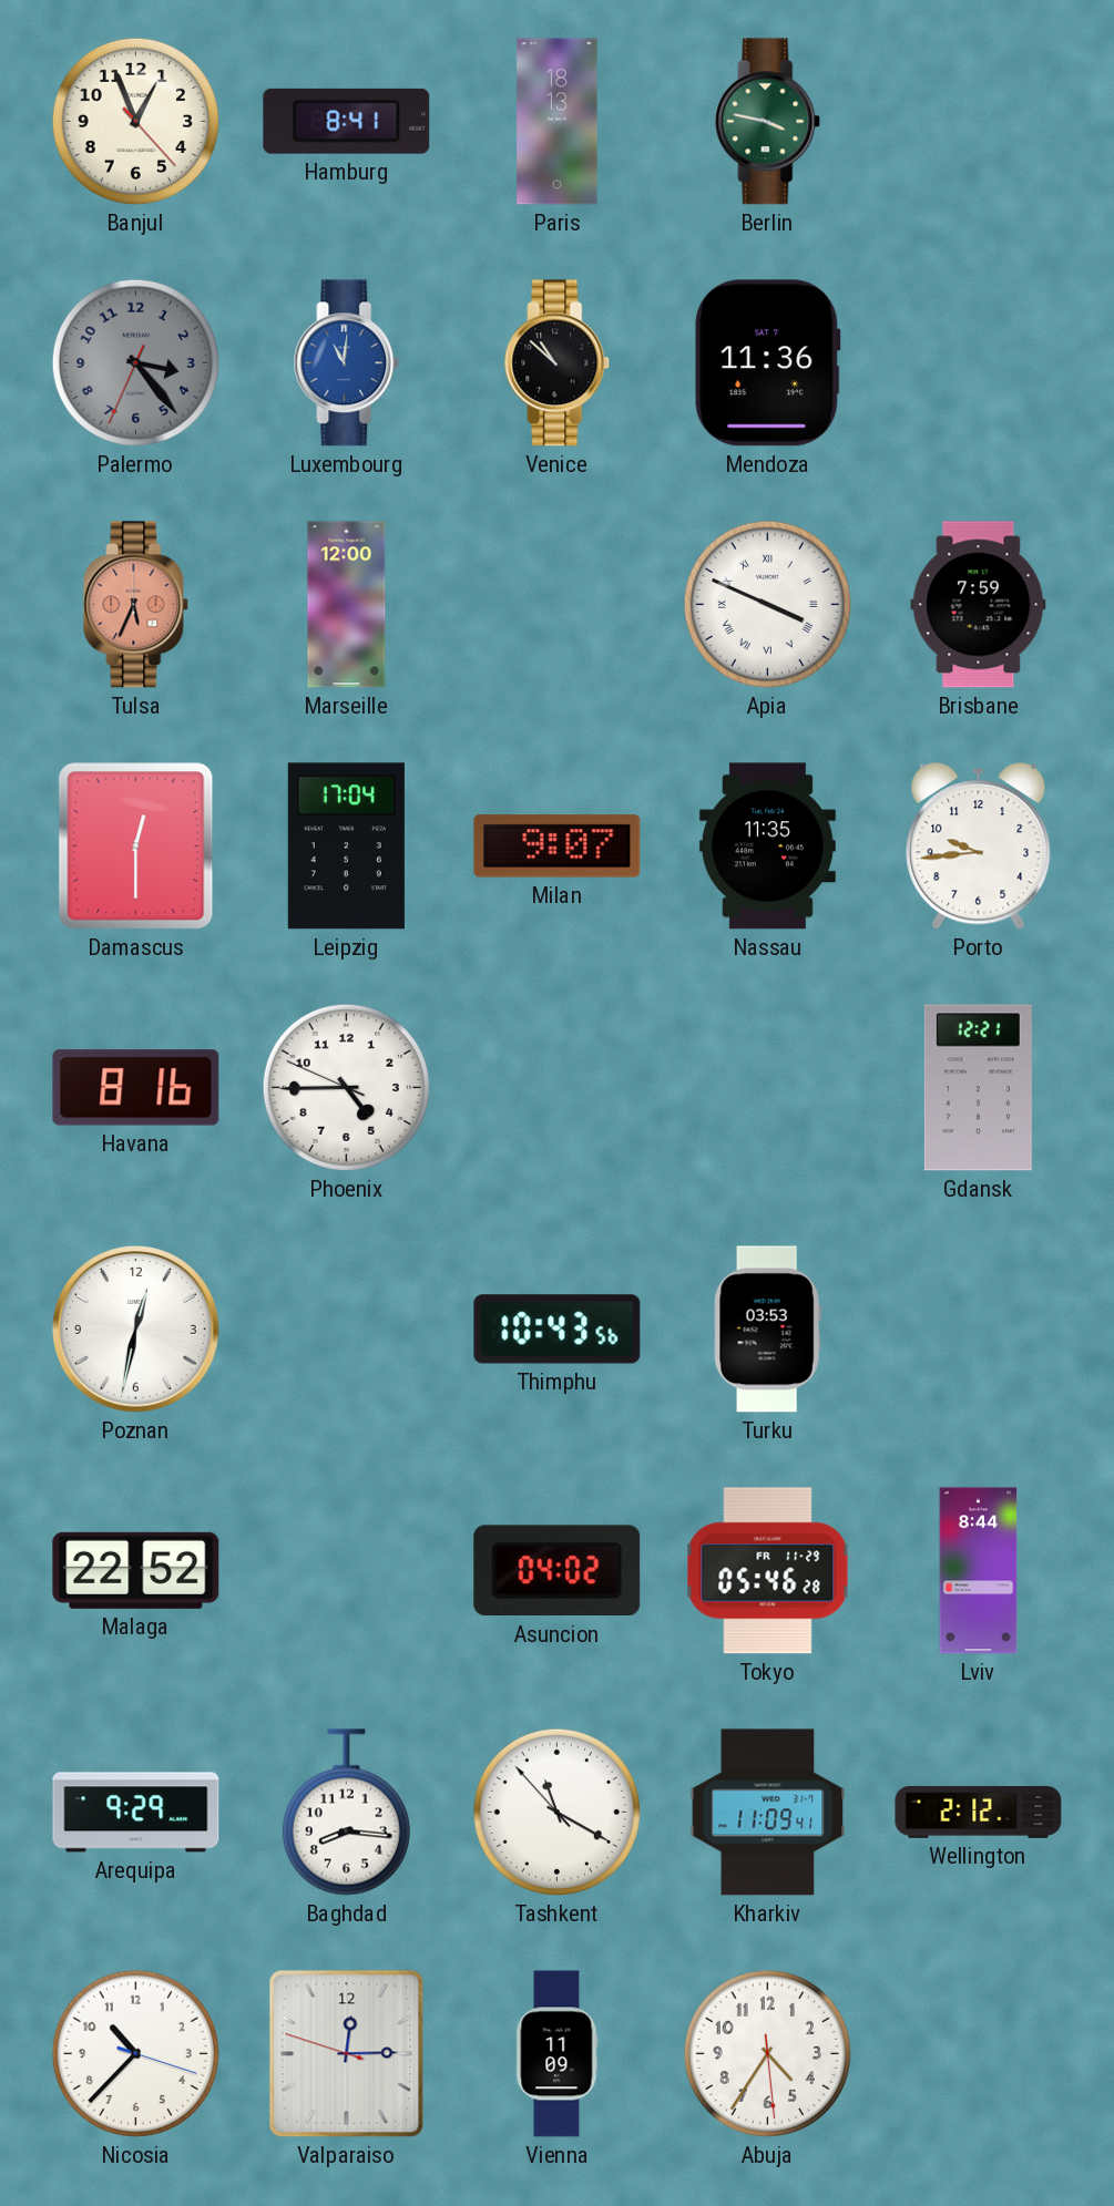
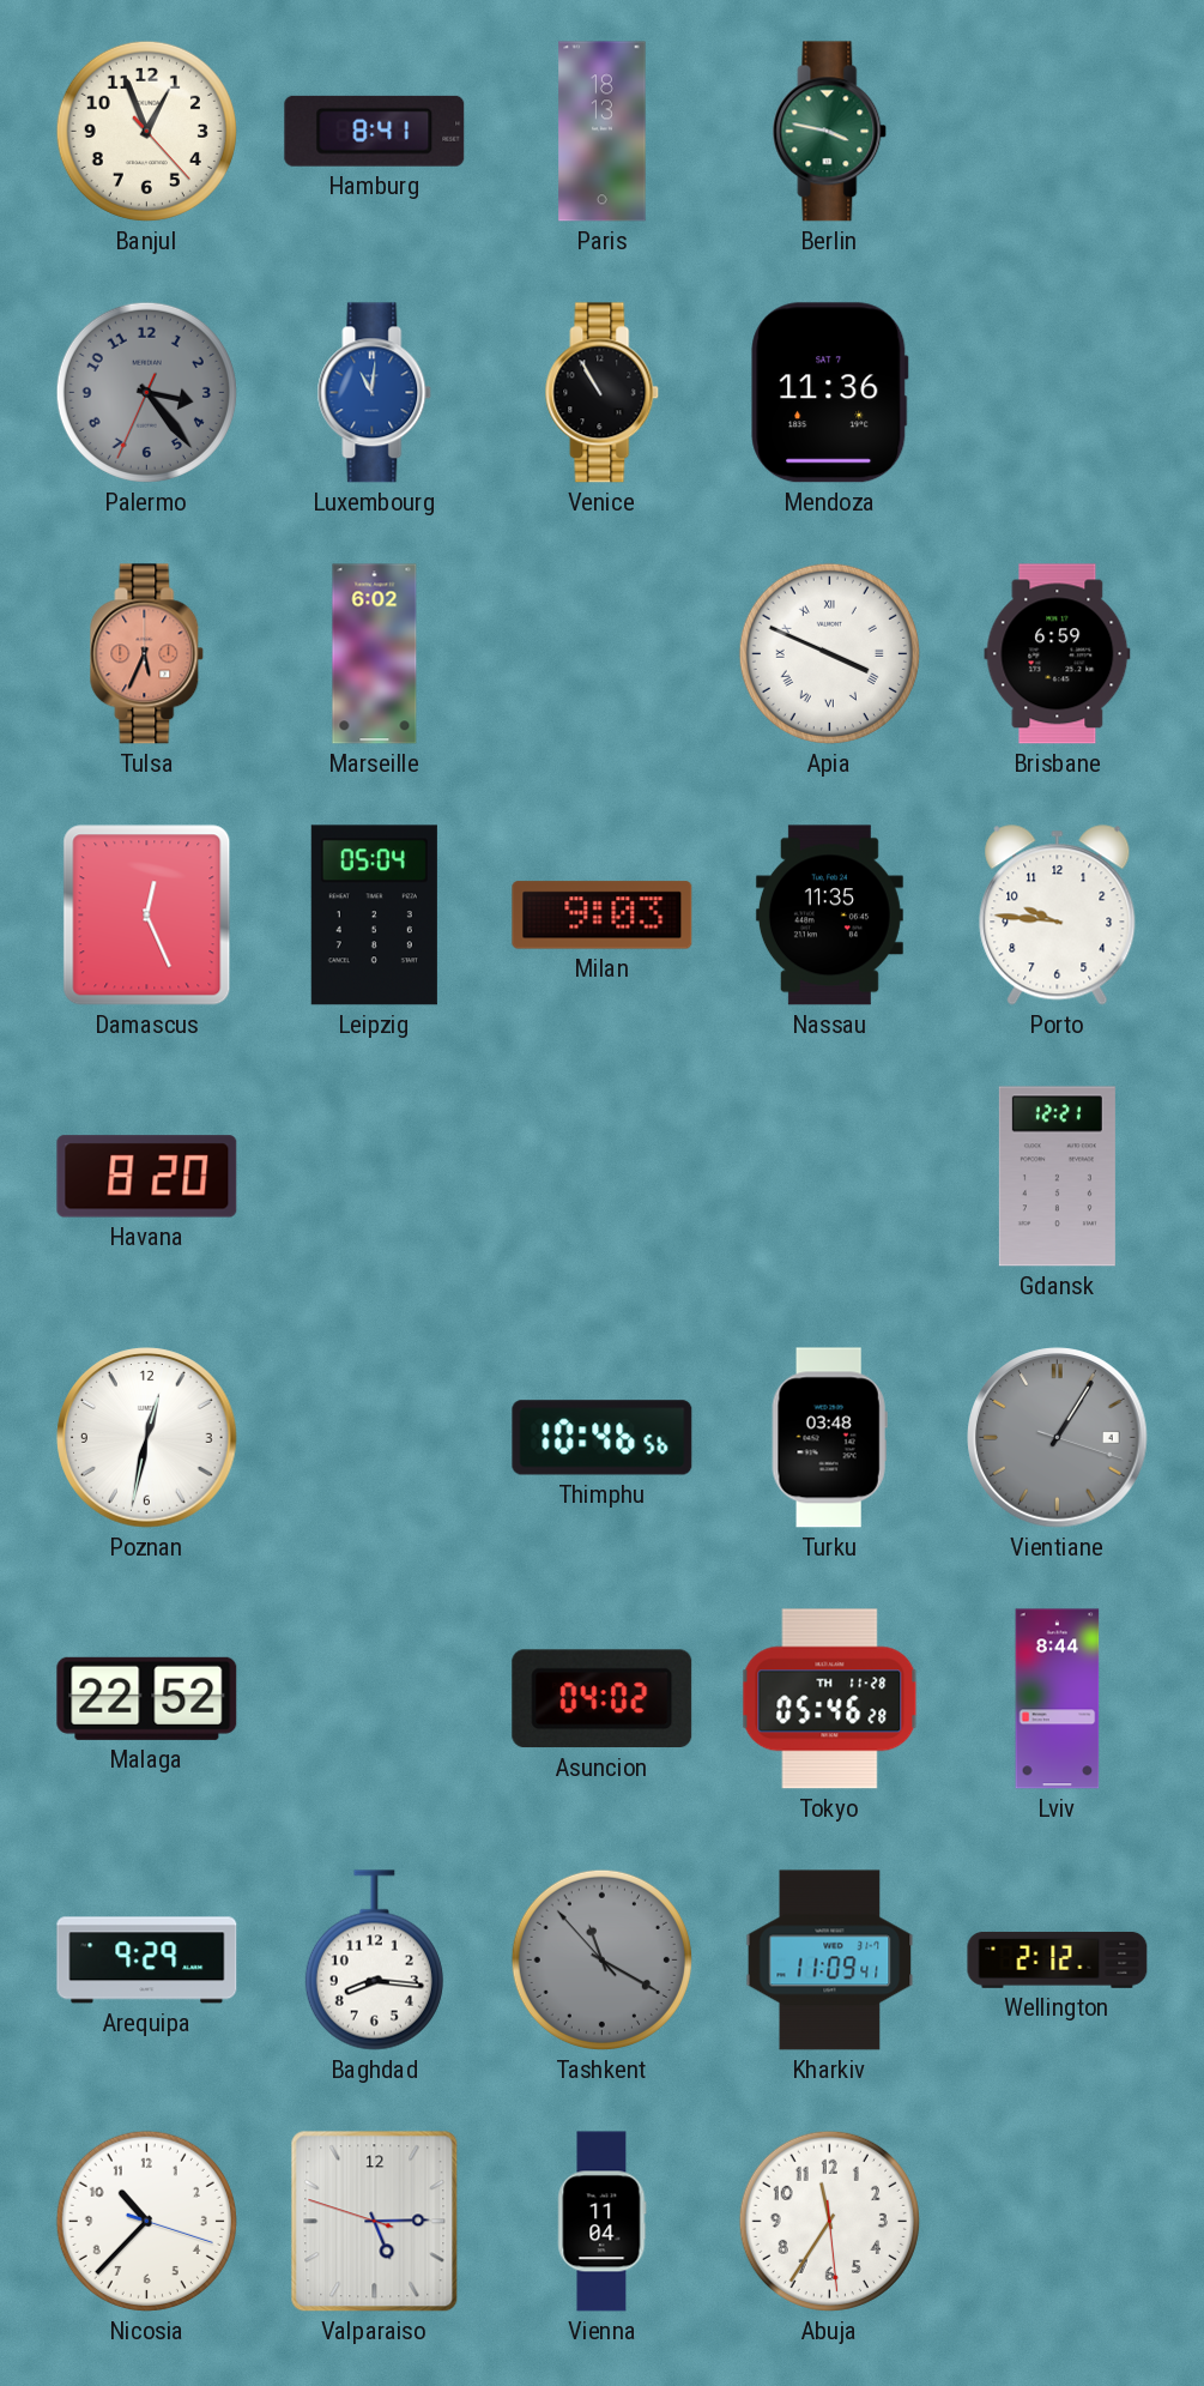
Venice: 10:52 -> 10:55
Marseille: 12:00 -> 6:02
Brisbane: 7:59 -> 6:59
Damascus: 12:30 -> 12:26
Leipzig: 17:04 -> 05:04
Milan: 9:07 -> 9:03
Porto: 9:44 -> 9:46
Havana: 8:16 -> 8:20
Phoenix: 4:44 -> none
Thimphu: 10:43 -> 10:46
Turku: 03:53 -> 03:48
Vientiane: none -> 1:05
Tokyo date: FR 11-29 -> TH 11-28
Tashkent dial: white -> grey
Valparaiso: 12:14 -> 5:14
Vienna: 11:09 -> 11:04
Abuja: 4:35 -> 11:35
